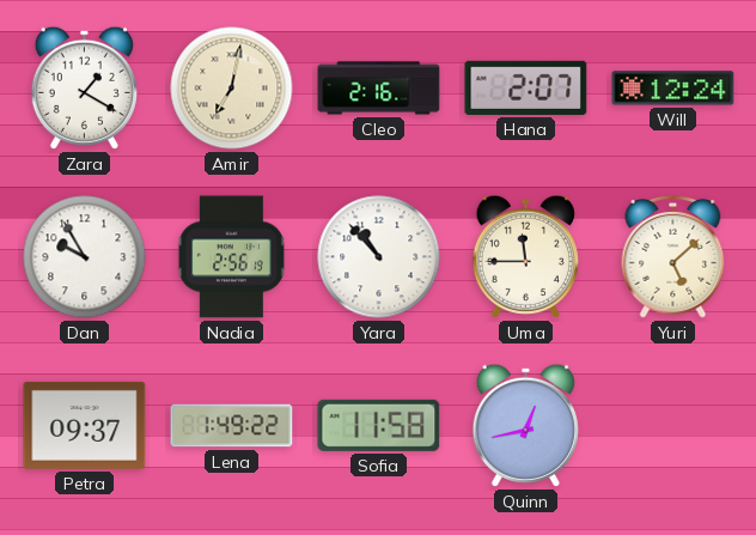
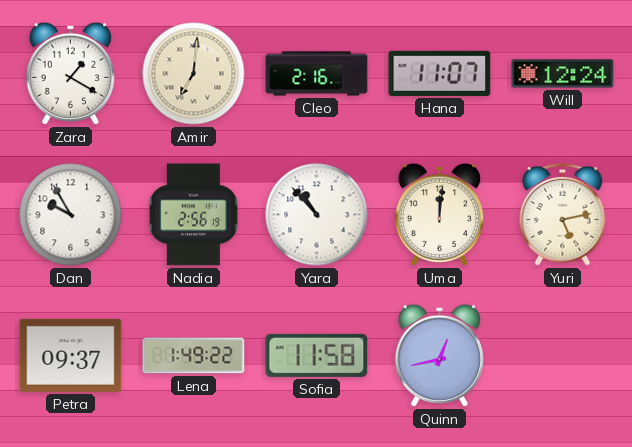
Amir: 7:02 -> 7:01
Hana: 2:07 -> 11:07
Uma: 11:45 -> 12:01
Yuri: 5:08 -> 5:13
